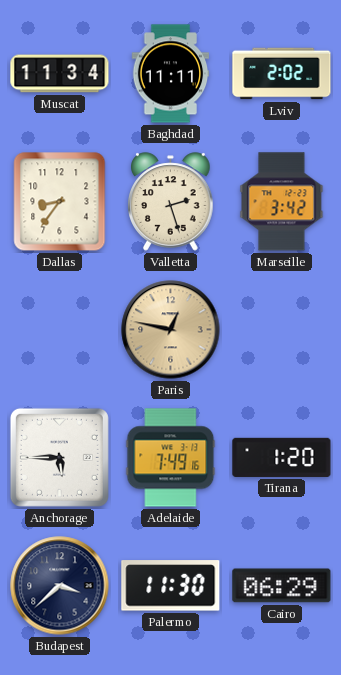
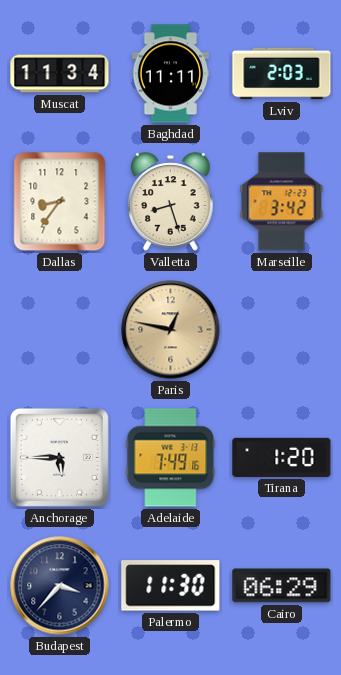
Lviv: 2:02 -> 2:03
Valletta: 2:27 -> 8:27
Budapest: 3:38 -> 3:37
